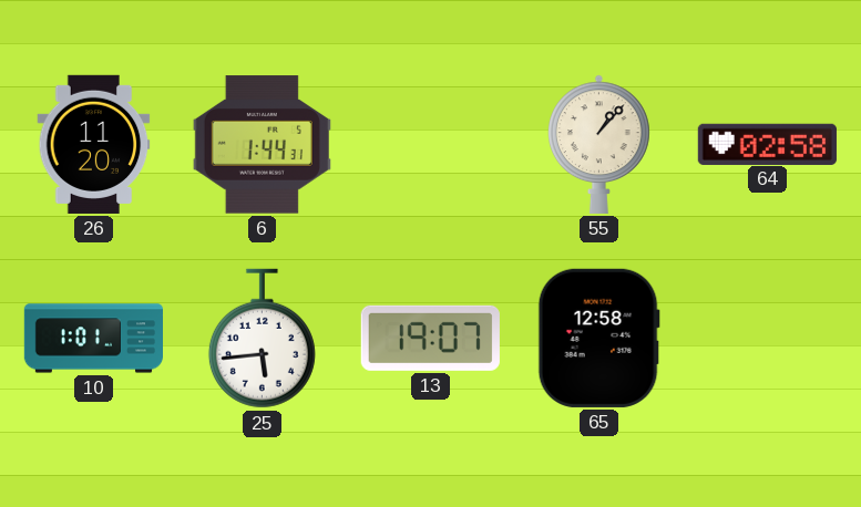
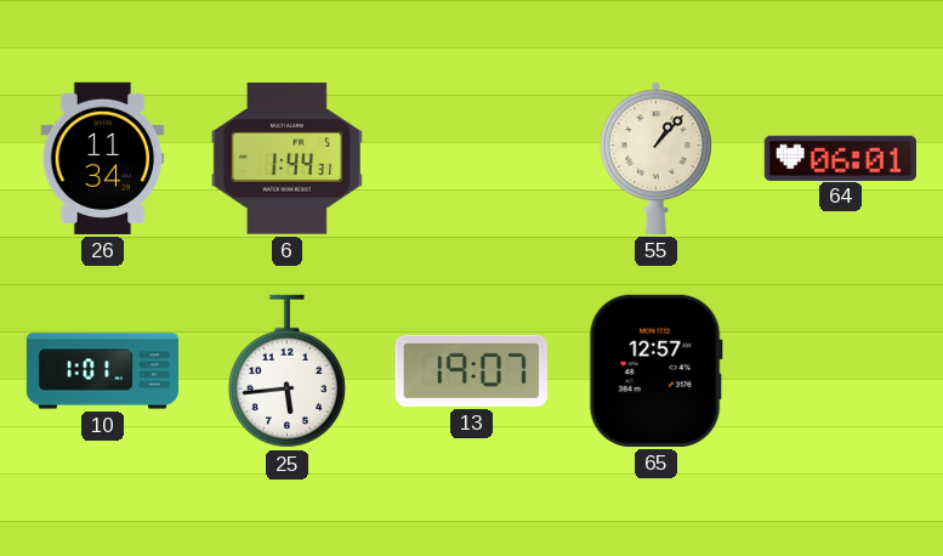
26: 11:20 -> 11:34
64: 02:58 -> 06:01
65: 12:58 -> 12:57
